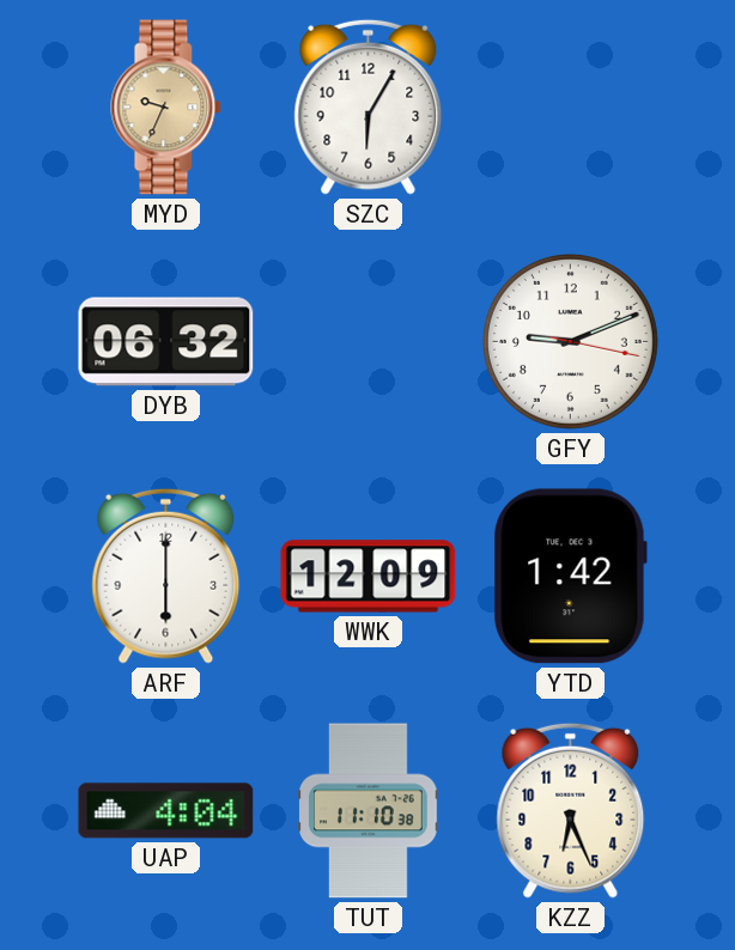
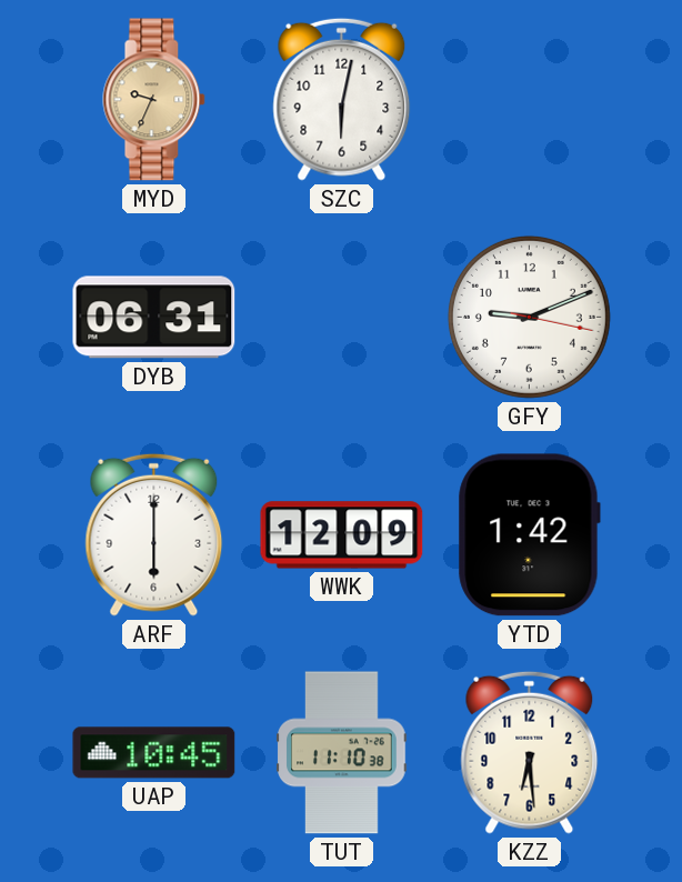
SZC: 6:05 -> 6:02
DYB: 06:32 -> 06:31
UAP: 4:04 -> 10:45
KZZ: 6:26 -> 6:29
